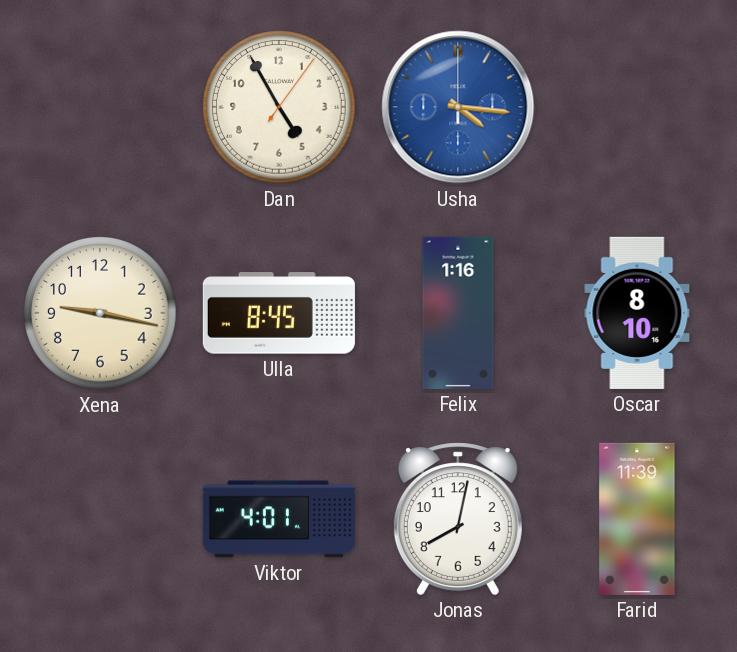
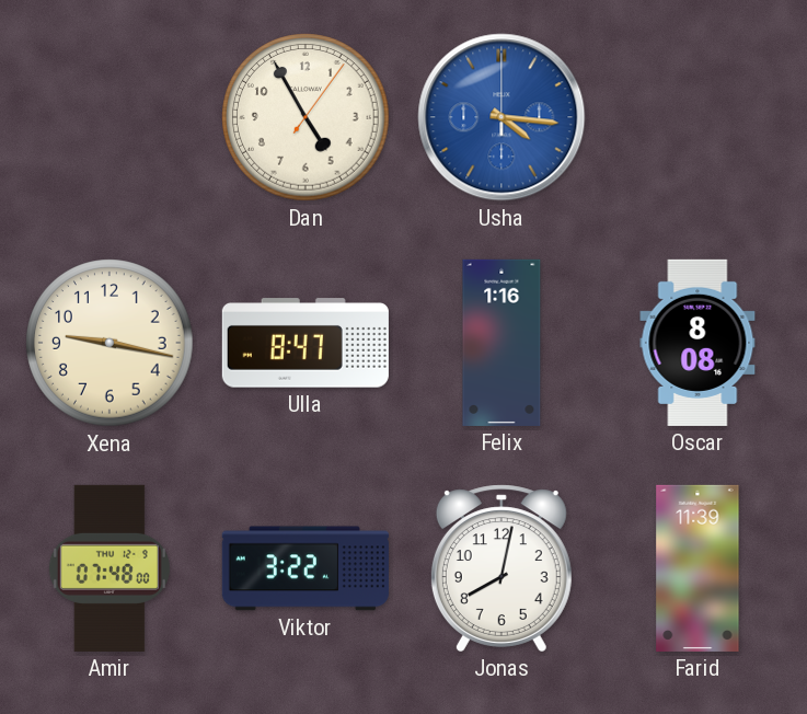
Ulla: 8:45 -> 8:47
Oscar: 8:10 -> 8:08
Amir: none -> 07:48
Viktor: 4:01 -> 3:22
